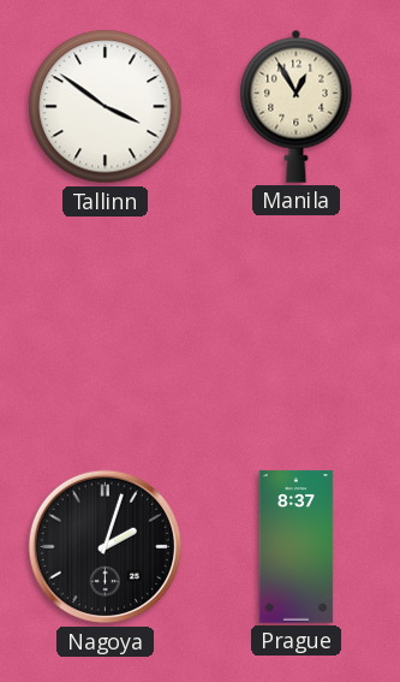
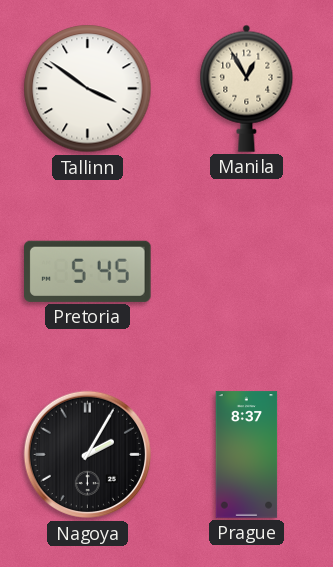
Pretoria: none -> 5:45
Nagoya: 2:03 -> 2:05
